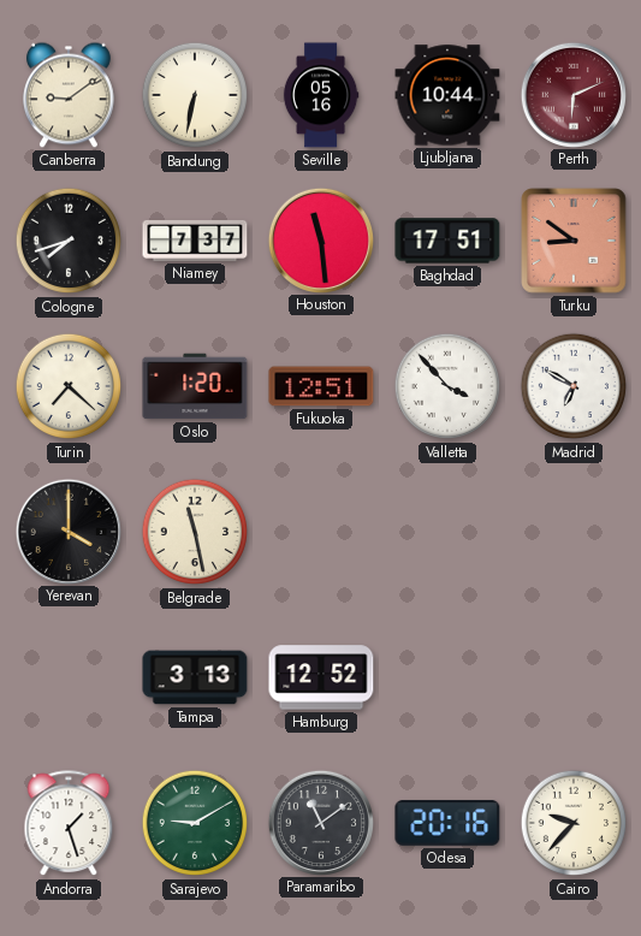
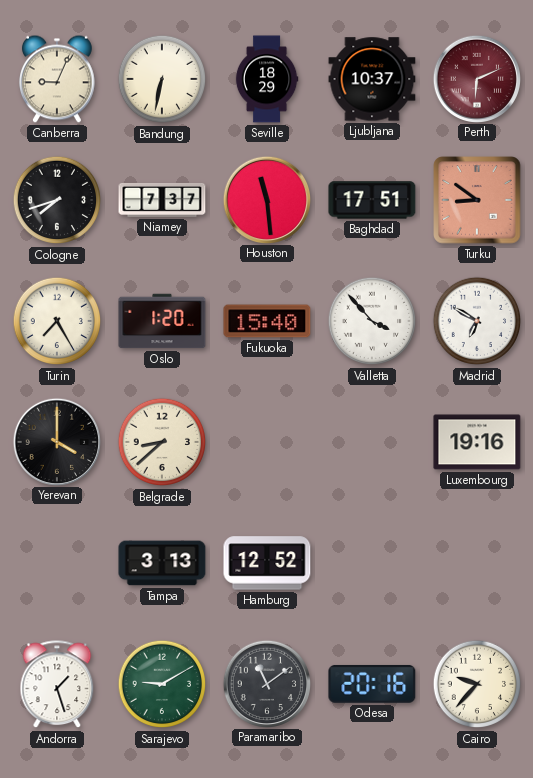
Canberra: 9:09 -> 9:04
Seville: 05:16 -> 18:29
Ljubljana: 10:44 -> 10:37
Turin: 7:22 -> 7:25
Fukuoka: 12:51 -> 15:40
Belgrade: 11:28 -> 8:38
Luxembourg: none -> 19:16
